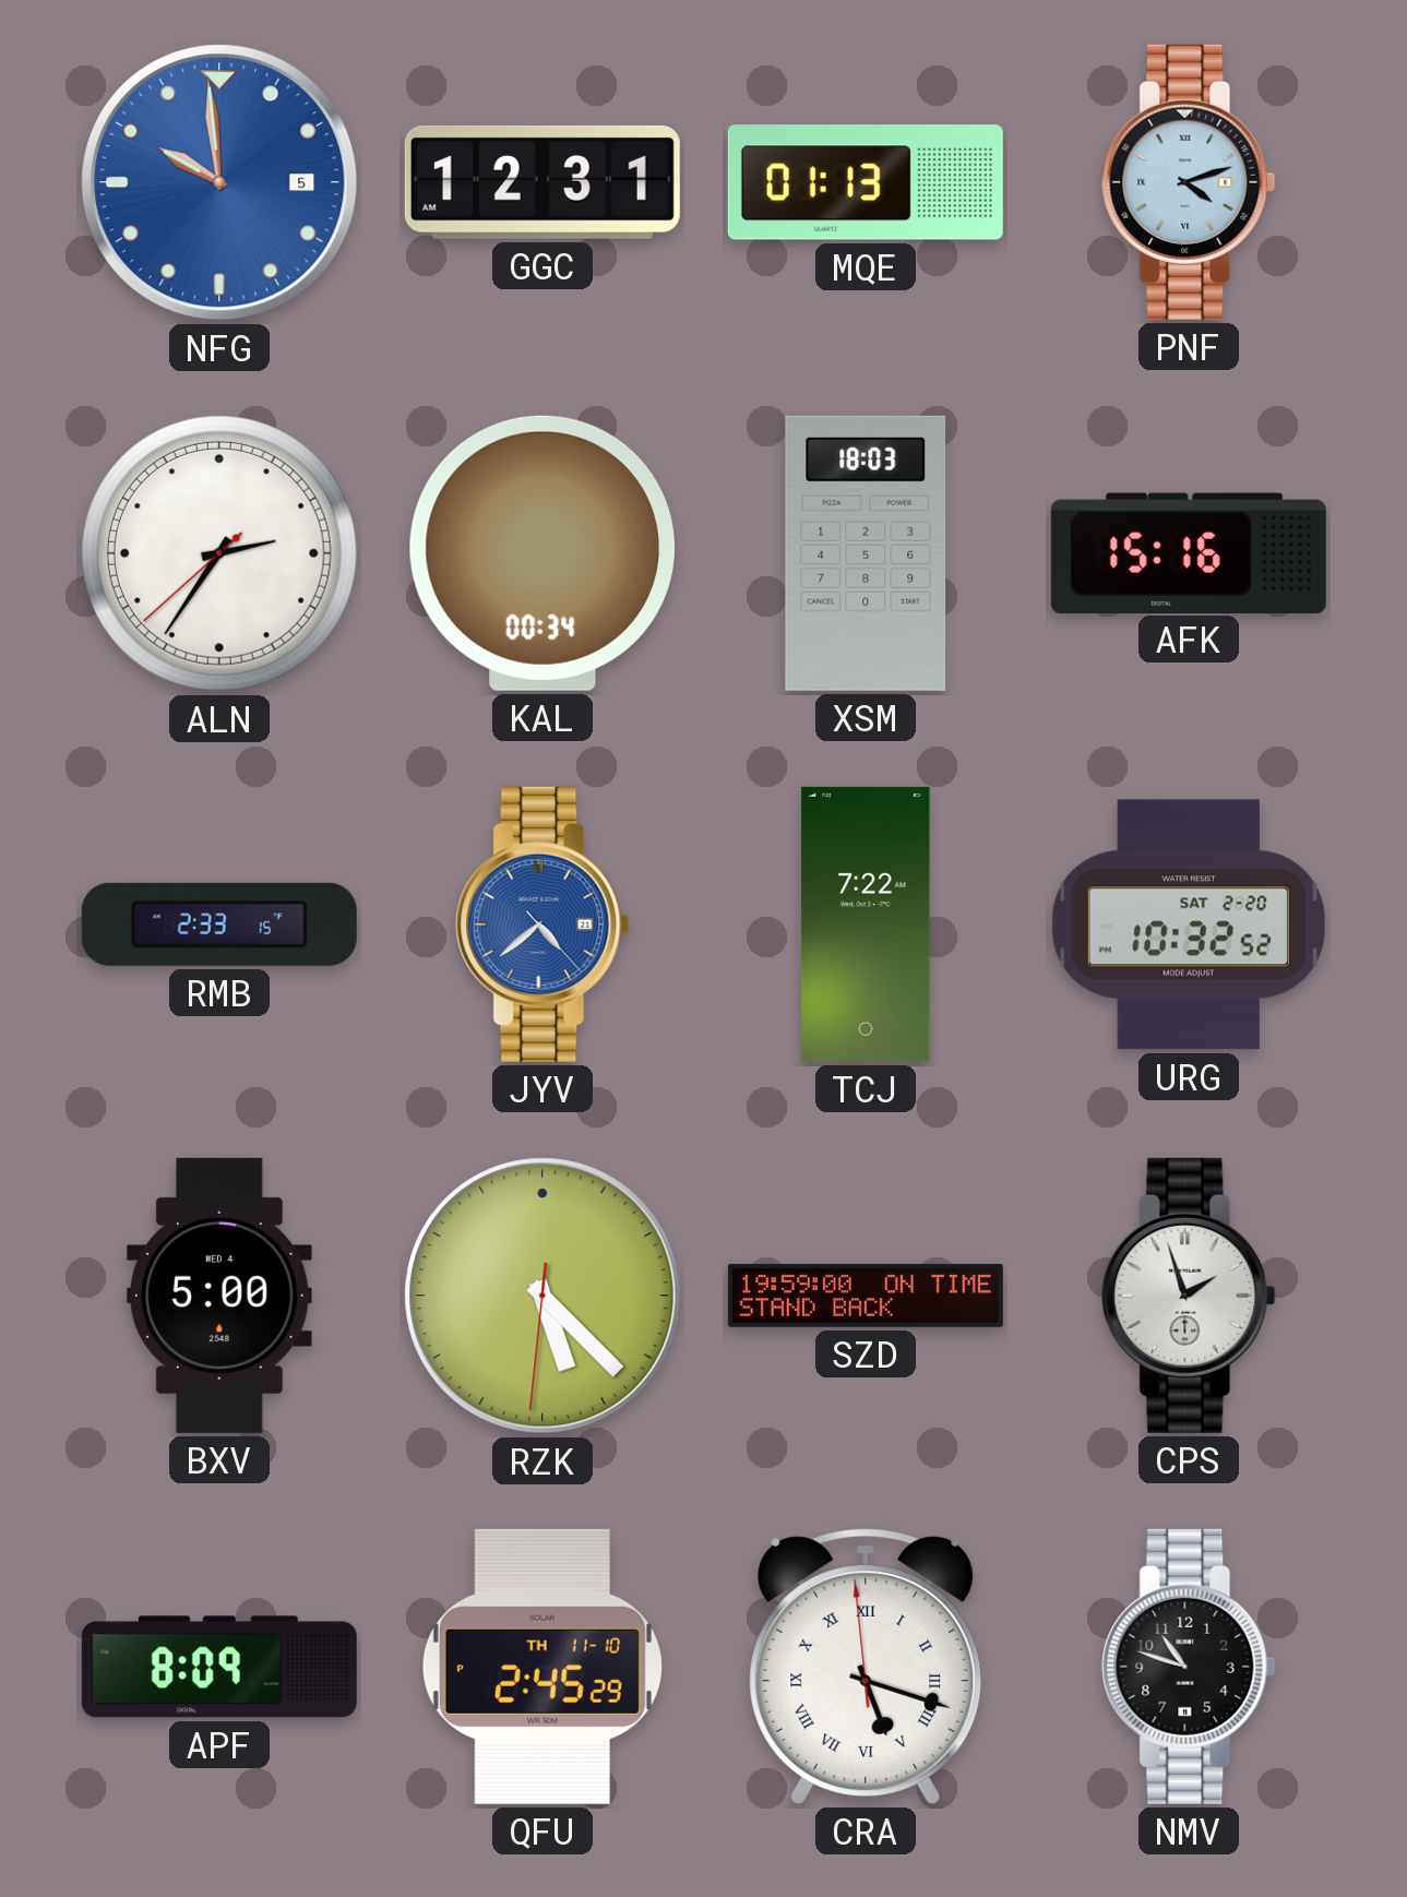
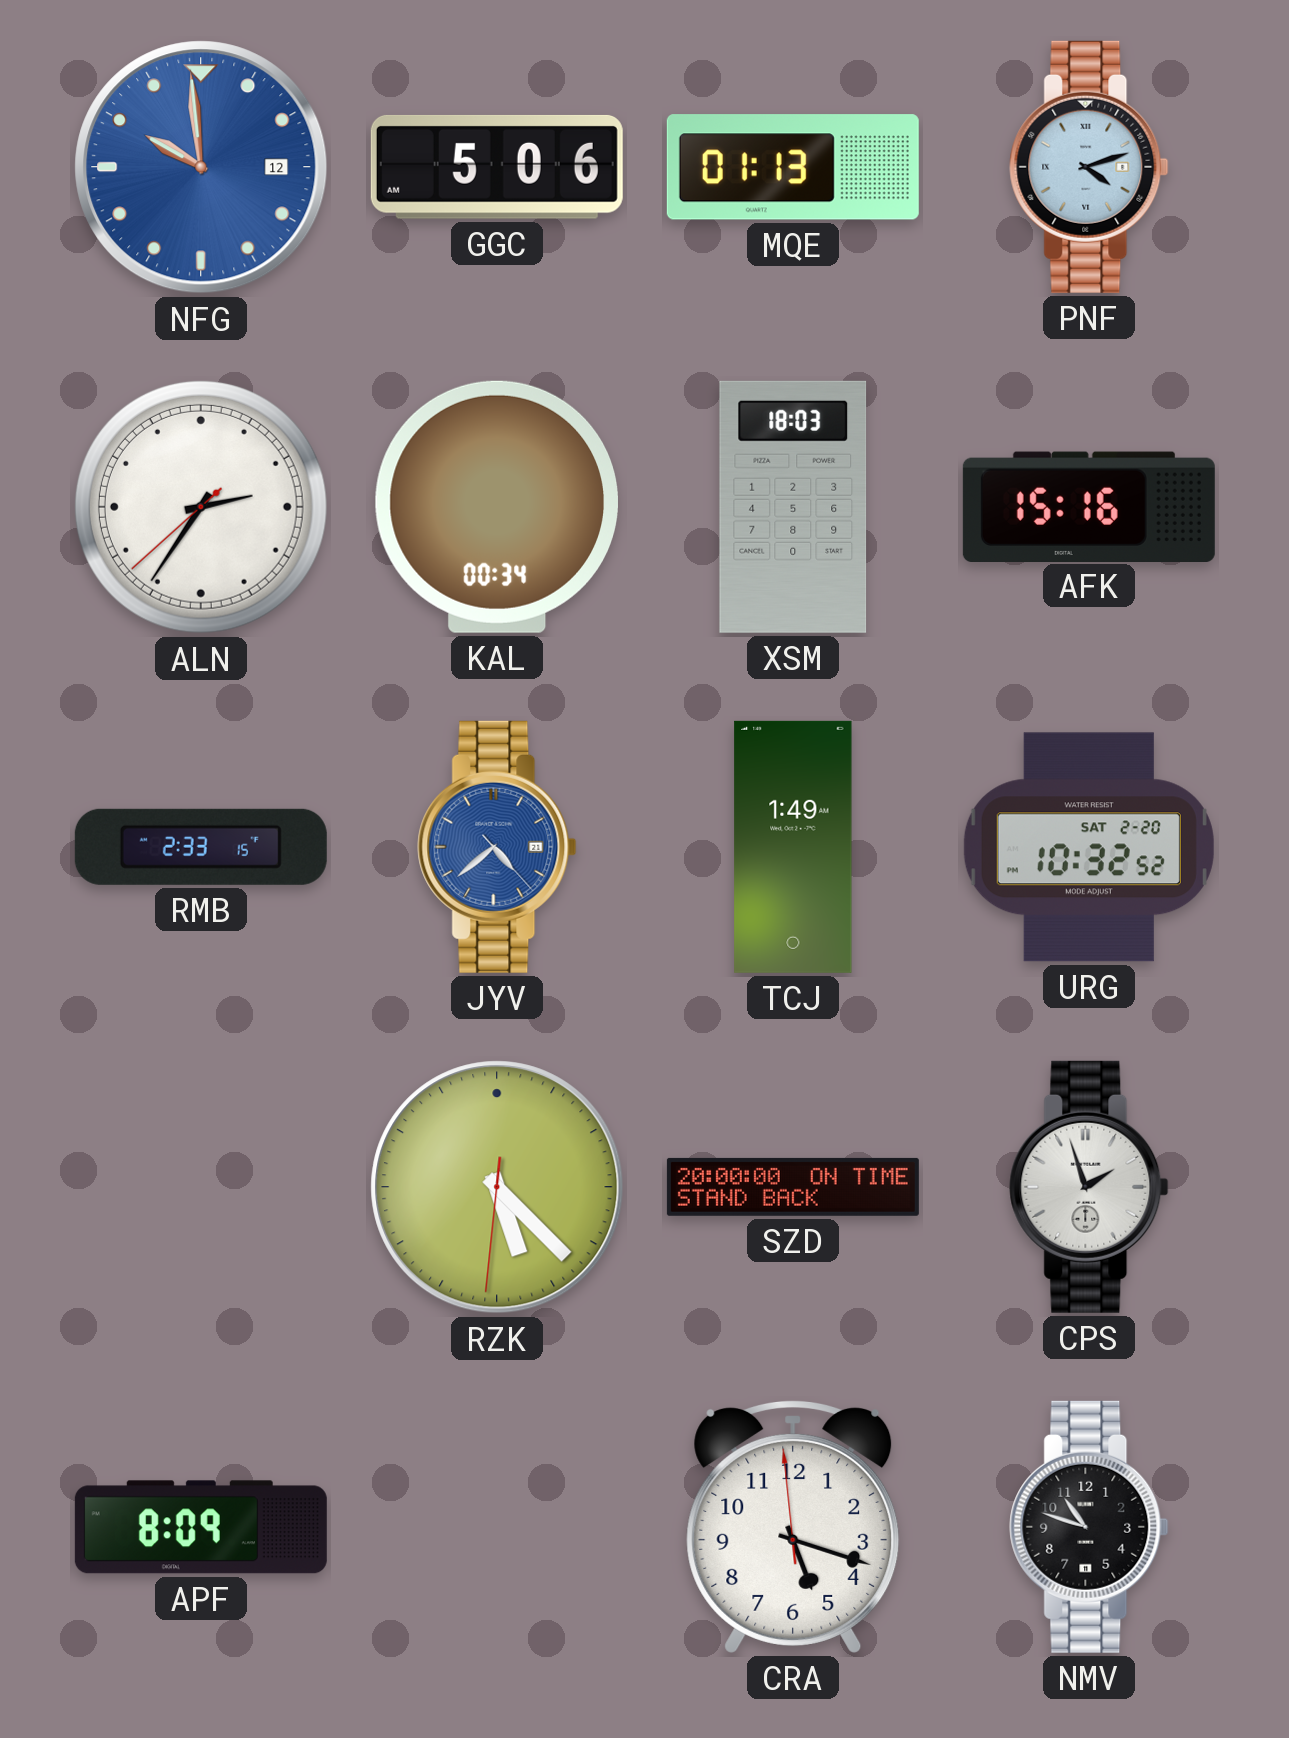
NFG date: 5 -> 12
GGC: 12:31 -> 5:06
TCJ: 7:22 -> 1:49
BXV: 5:00 -> none
SZD: 19:59 -> 20:00
QFU: 2:45 -> none
CRA numerals: Roman -> Arabic
